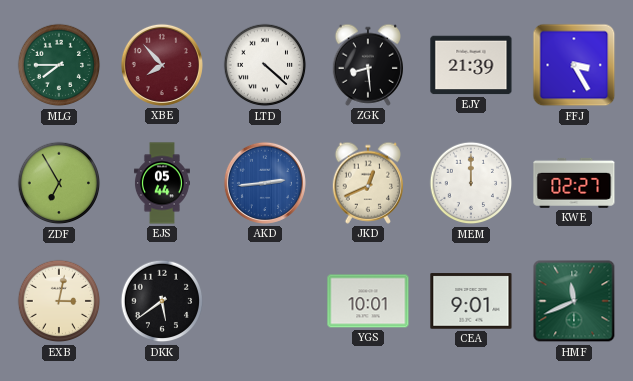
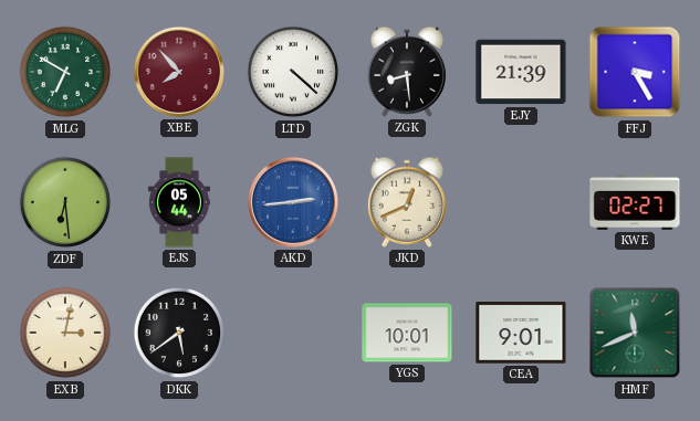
MLG: 7:45 -> 6:50
ZDF: 6:55 -> 6:29
MEM: 12:00 -> none
